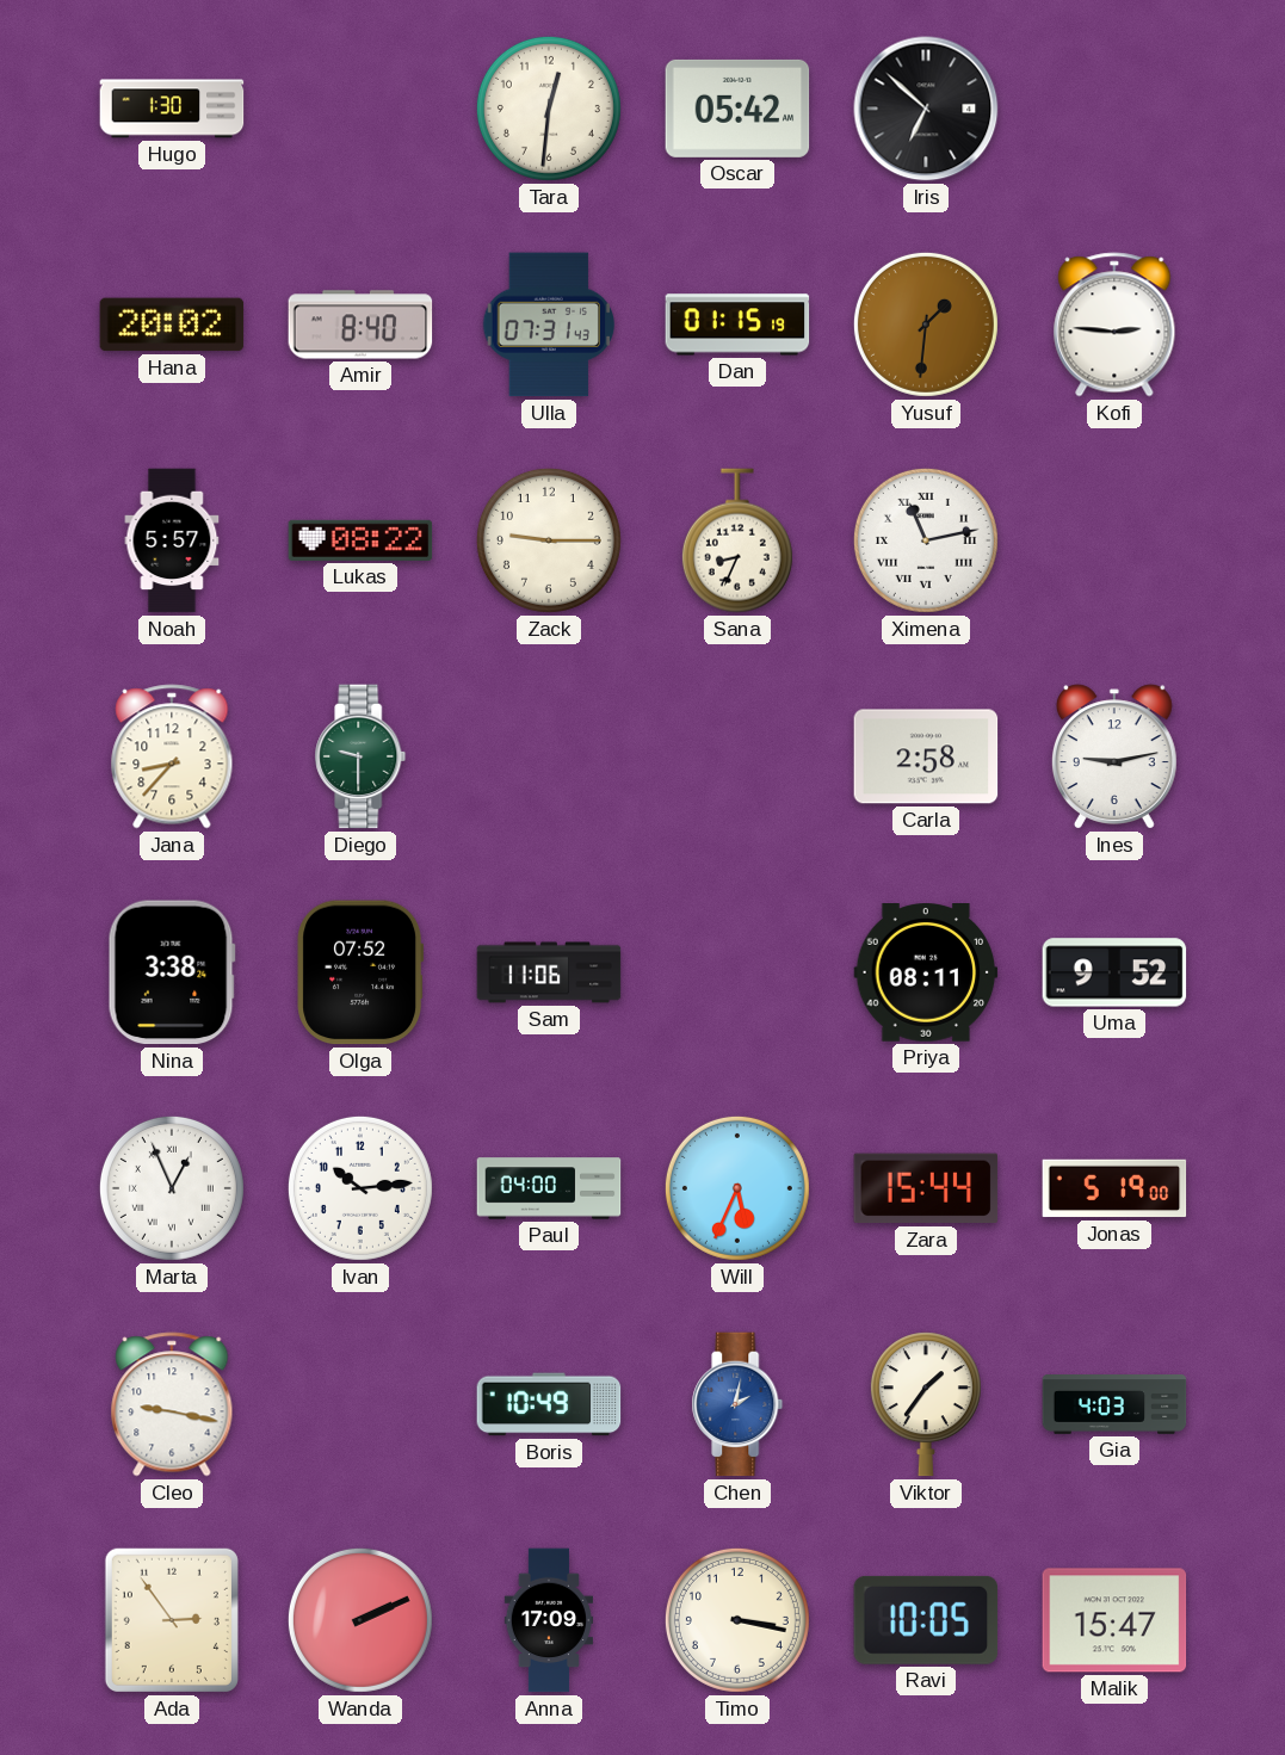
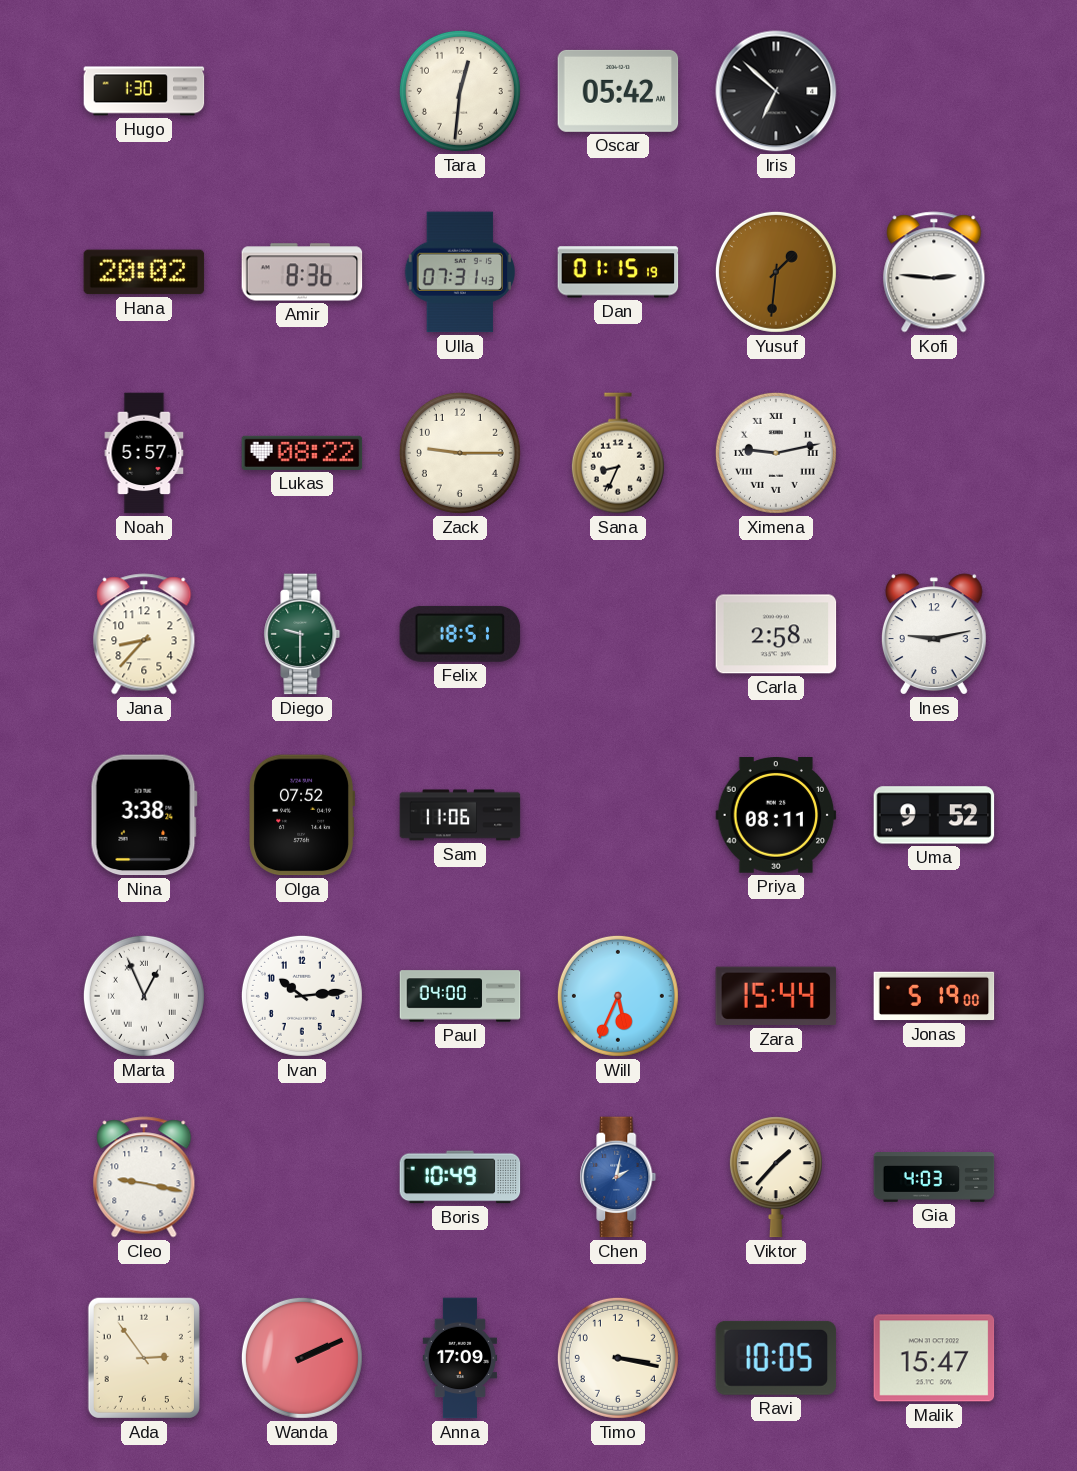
Amir: 8:40 -> 8:36
Ximena: 11:13 -> 9:13
Felix: none -> 18:51
Viktor: 1:36 -> 1:37
